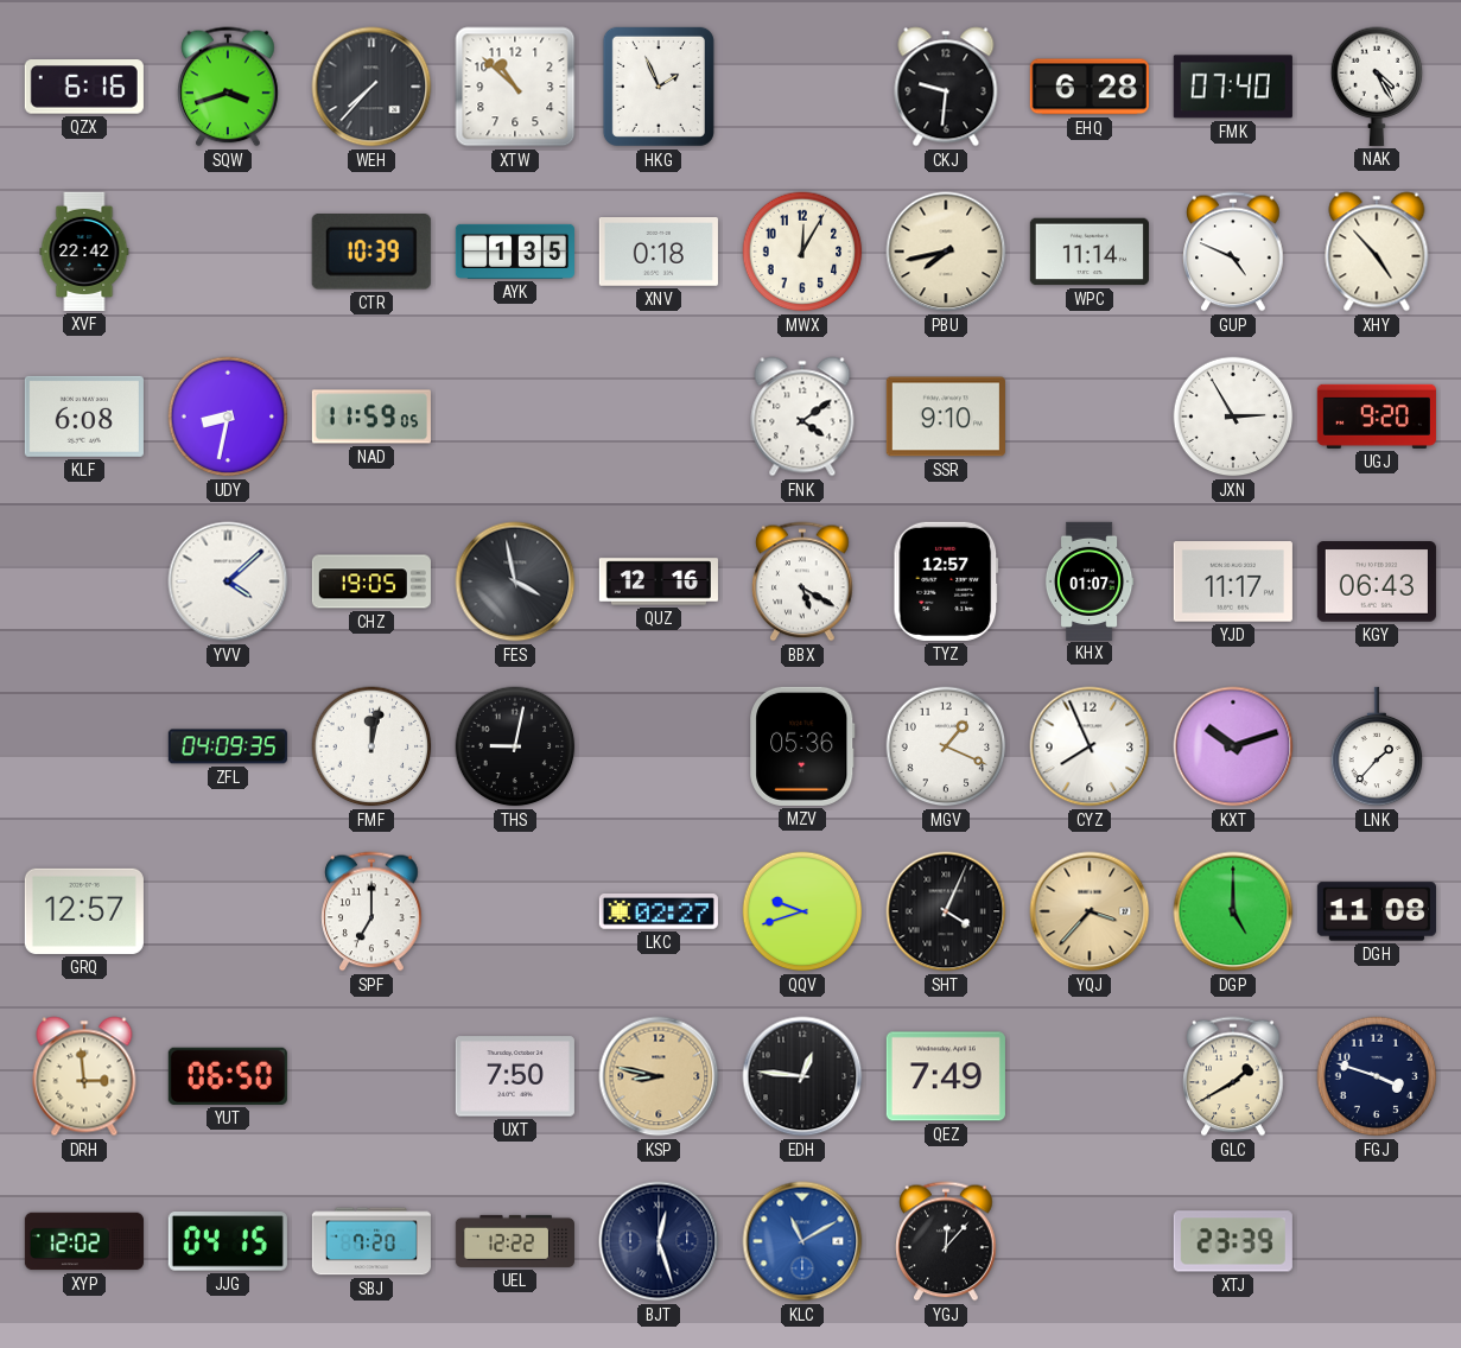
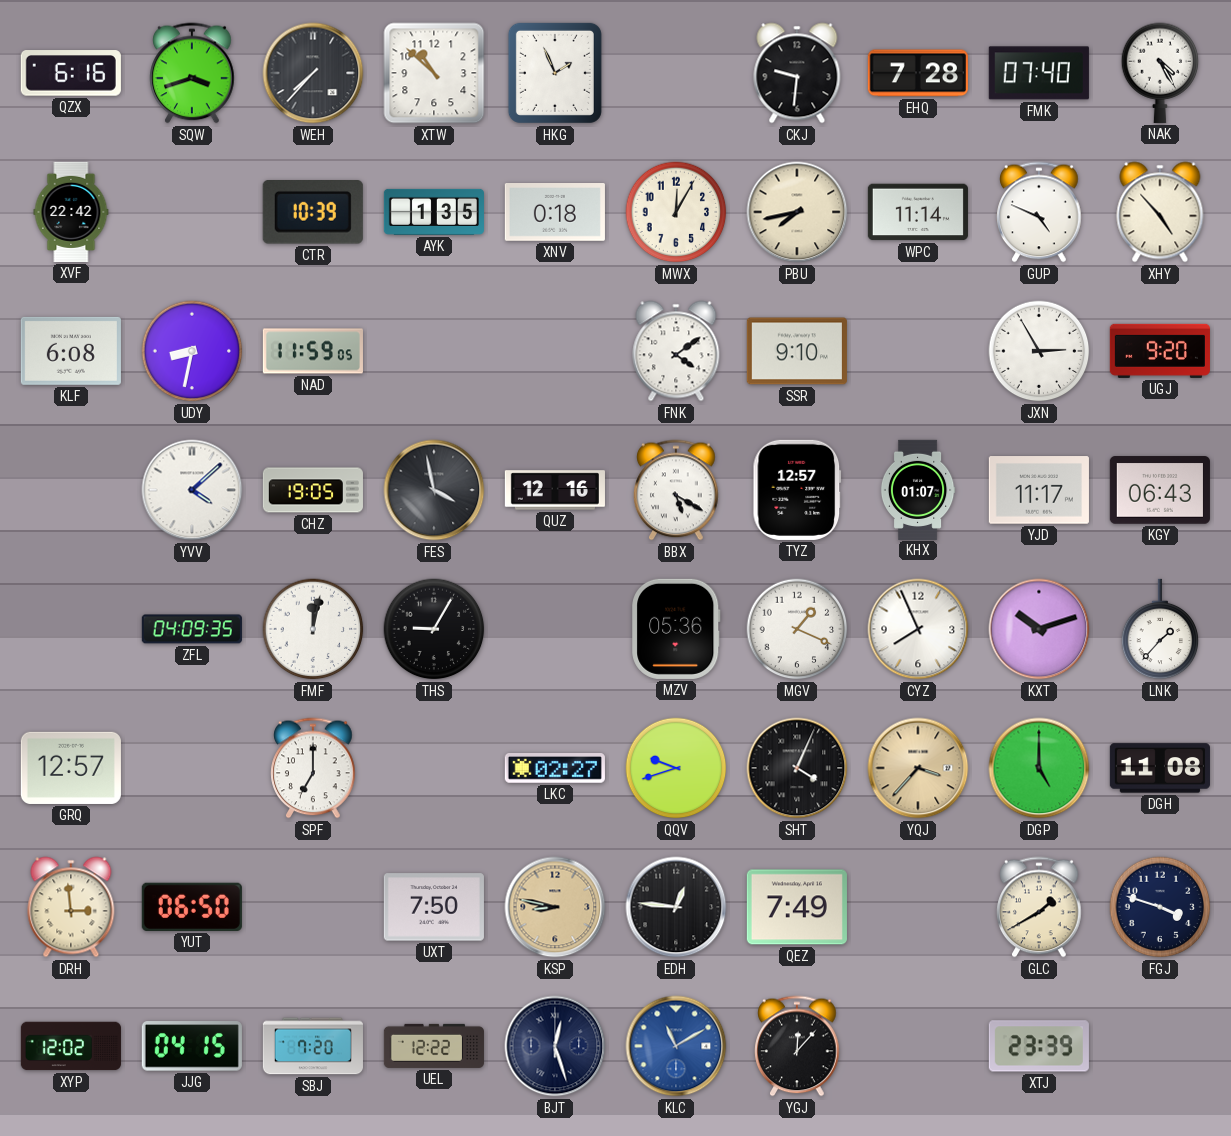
EHQ: 6:28 -> 7:28
THS: 9:02 -> 9:05
